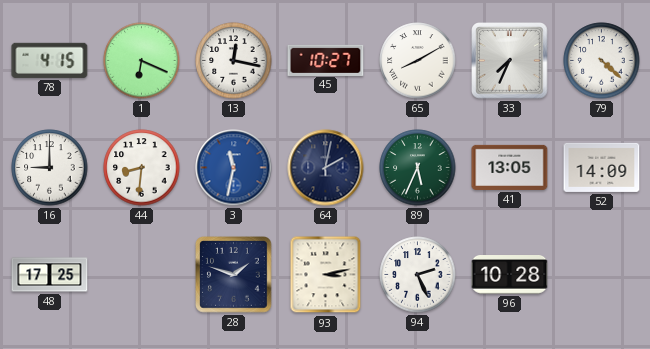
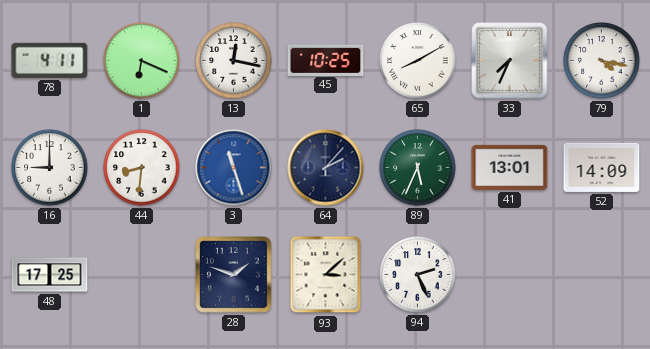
78: 4:15 -> 4:11
45: 10:27 -> 10:25
79: 4:22 -> 4:17
3: 11:32 -> 11:27
64: 2:02 -> 2:07
41: 13:05 -> 13:01
93: 3:13 -> 3:08
96: 10:28 -> none
